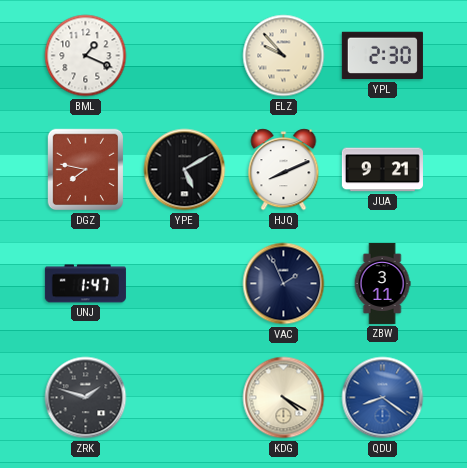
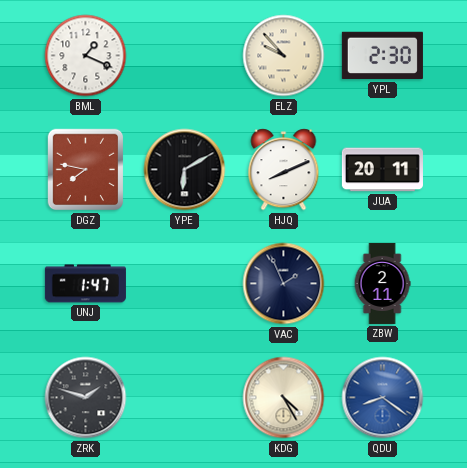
YPE: 5:10 -> 6:10
JUA: 9:21 -> 20:11
ZBW: 3:11 -> 2:11
KDG: 4:20 -> 4:25
